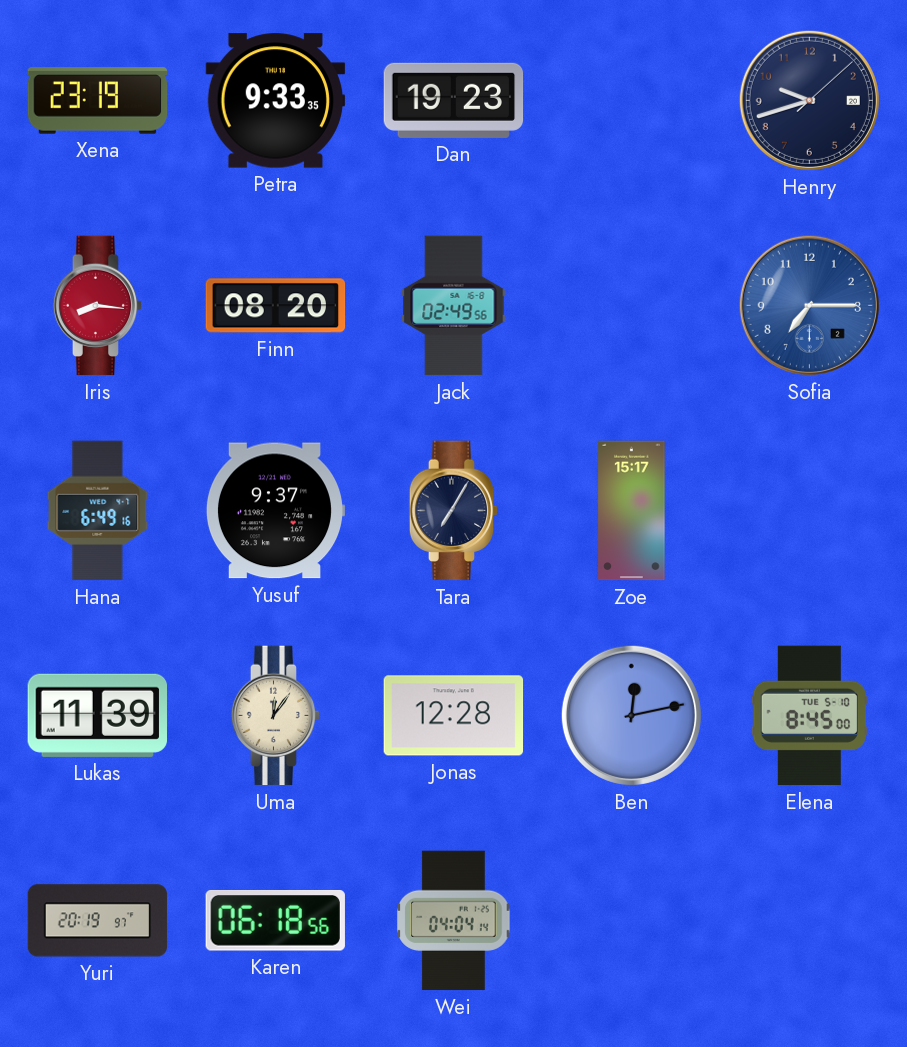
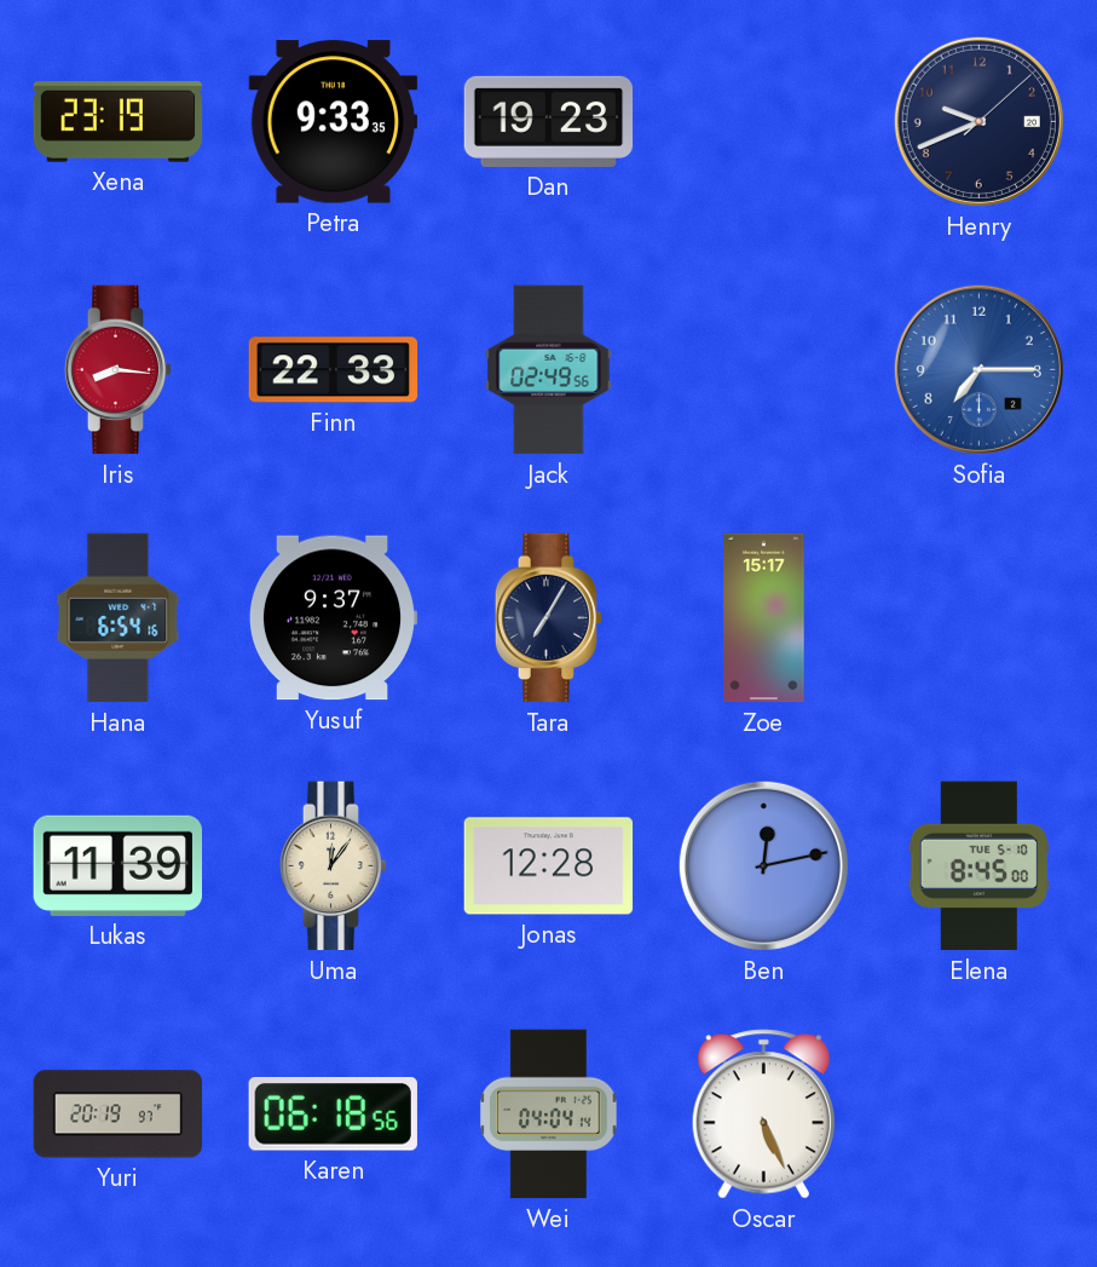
Henry: 9:42 -> 9:41
Finn: 08:20 -> 22:33
Hana: 6:49 -> 6:54
Oscar: none -> 5:26
